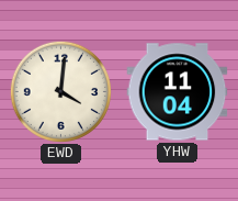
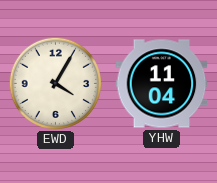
EWD: 4:01 -> 4:05
